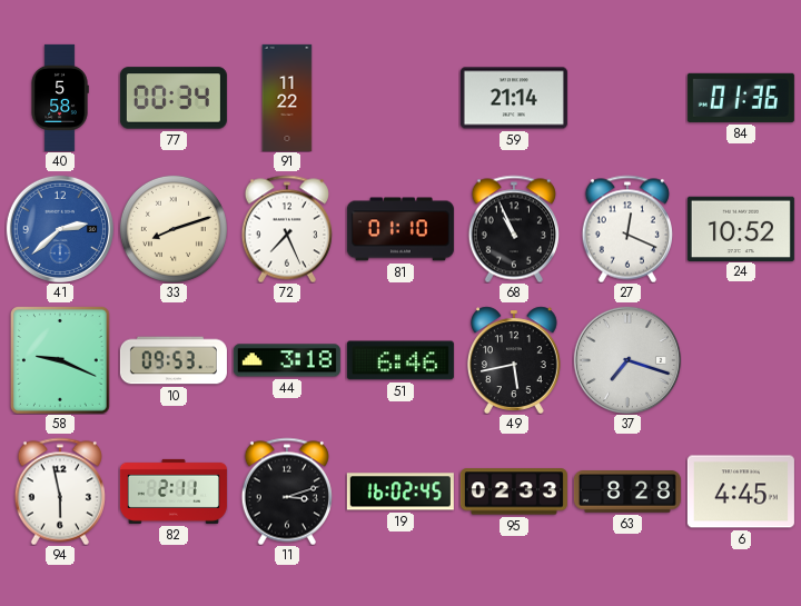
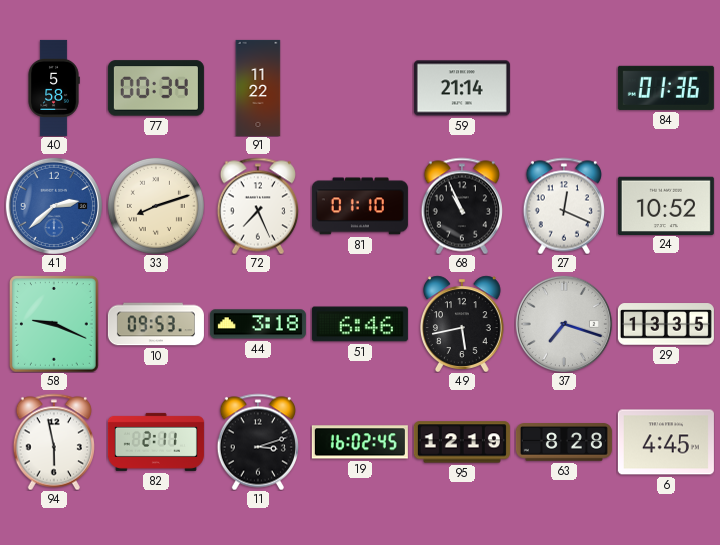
29: none -> 13:35
95: 02:33 -> 12:19
